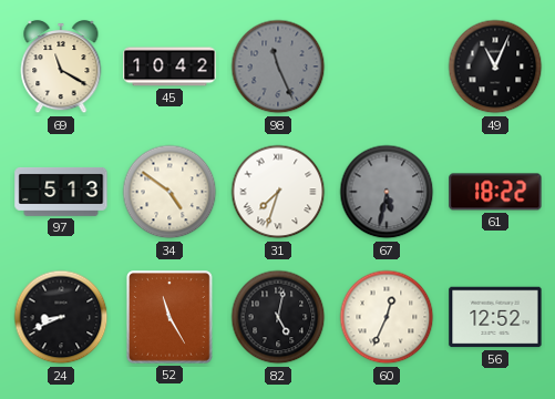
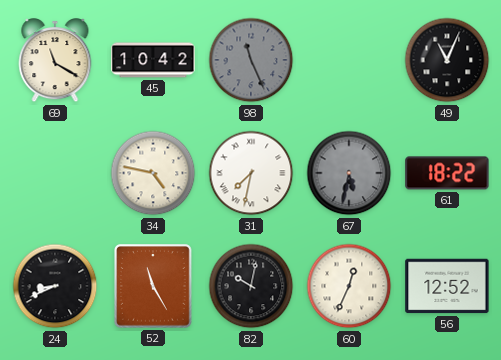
97: 5:13 -> none
34: 4:51 -> 4:47
31: 7:33 -> 7:32
82: 5:02 -> 10:02
